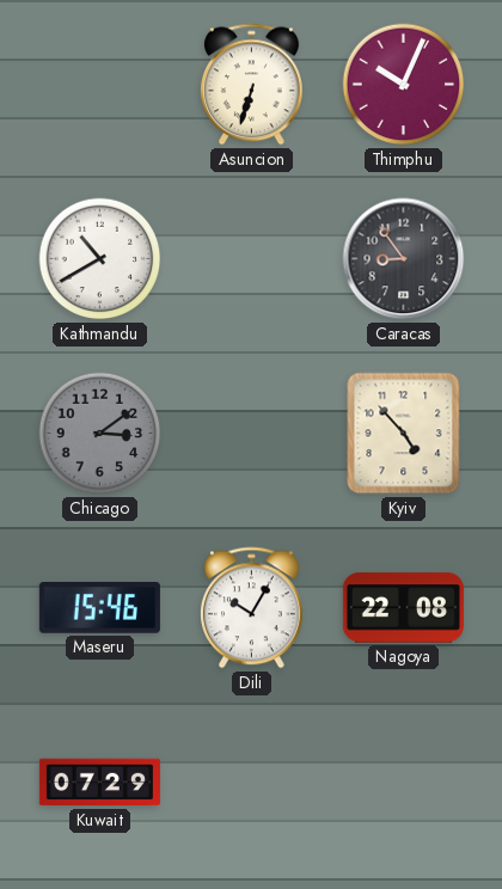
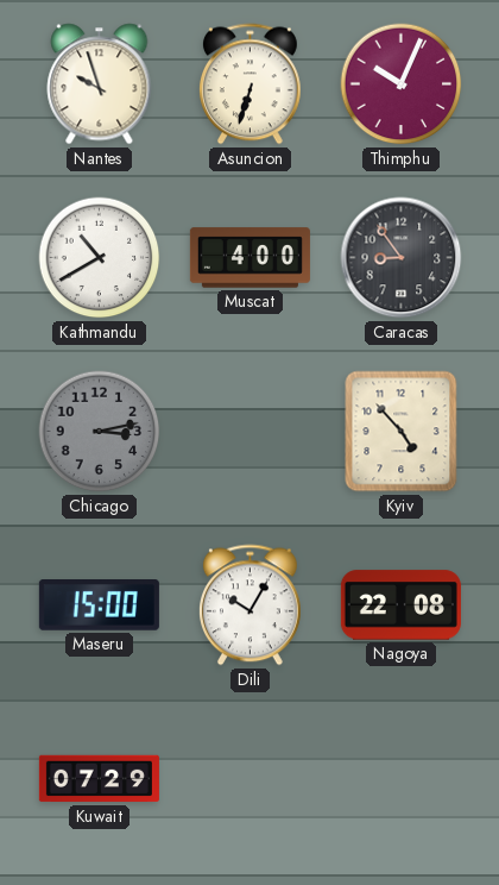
Nantes: none -> 9:57
Muscat: none -> 4:00
Chicago: 3:09 -> 3:13
Maseru: 15:46 -> 15:00
